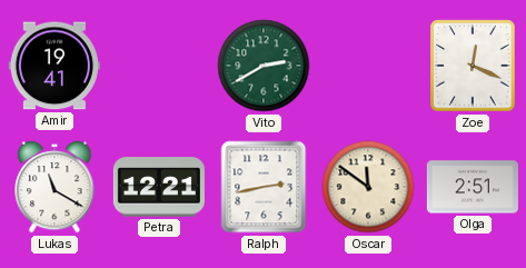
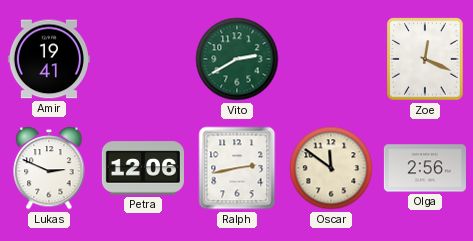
Lukas: 11:20 -> 2:49
Petra: 12:21 -> 12:06
Olga: 2:51 -> 2:56
